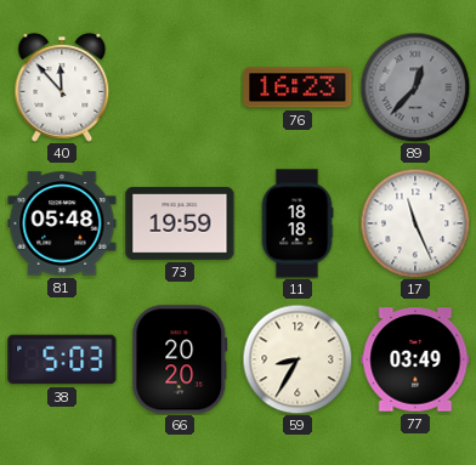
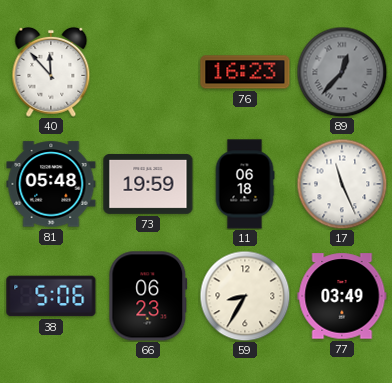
11: 18:18 -> 06:18
38: 5:03 -> 5:06
66: 20:20 -> 06:23
